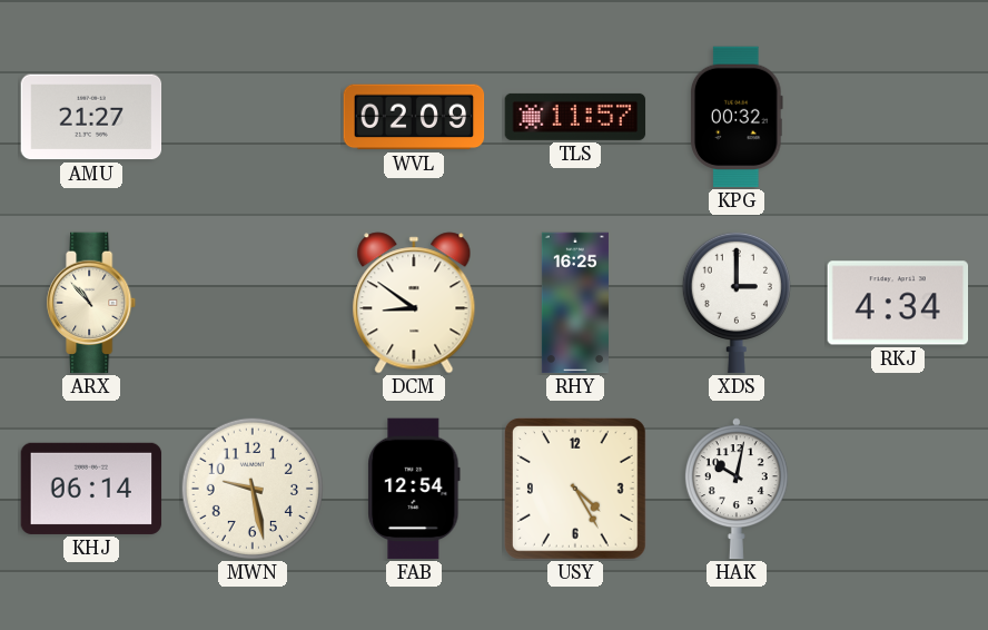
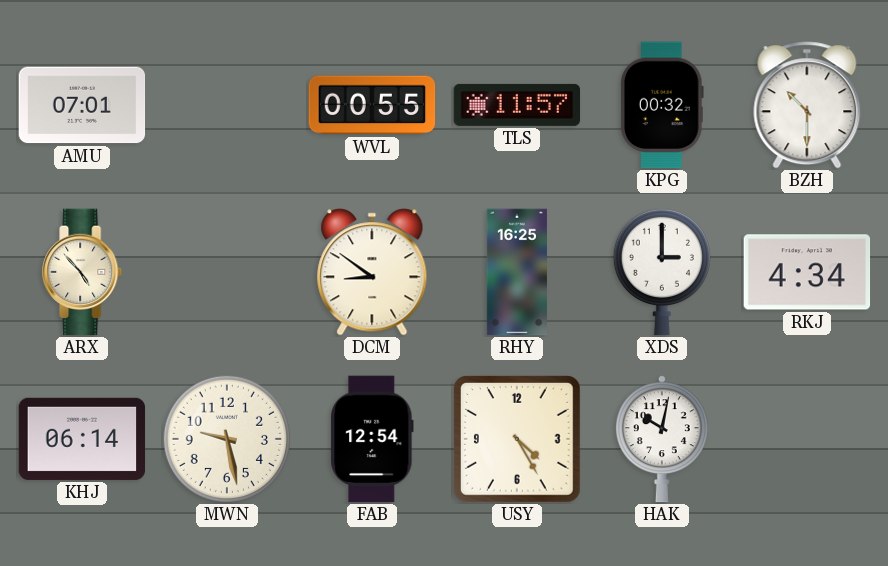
AMU: 21:27 -> 07:01
WVL: 02:09 -> 00:55
BZH: none -> 10:30
ARX: 10:53 -> 4:53
